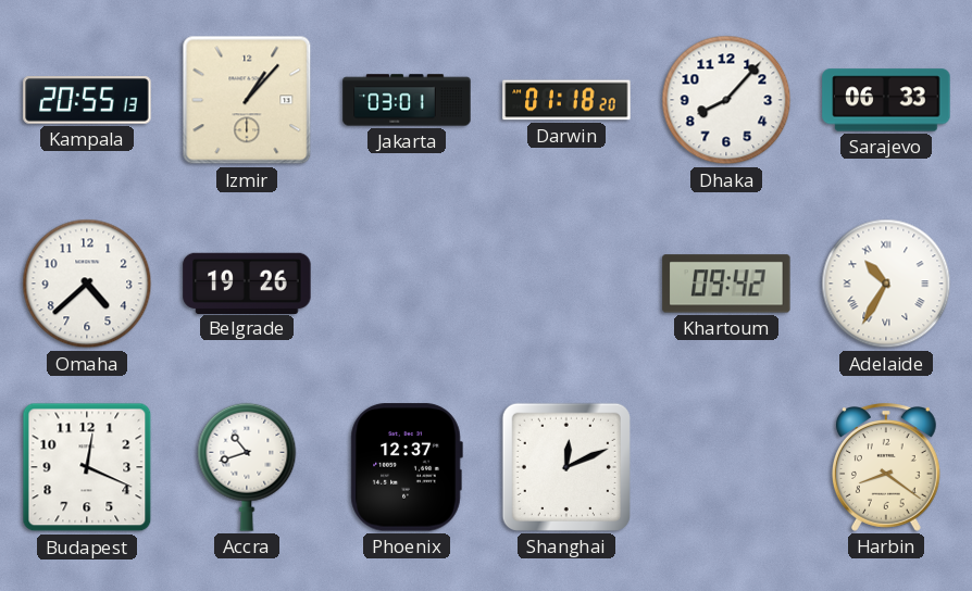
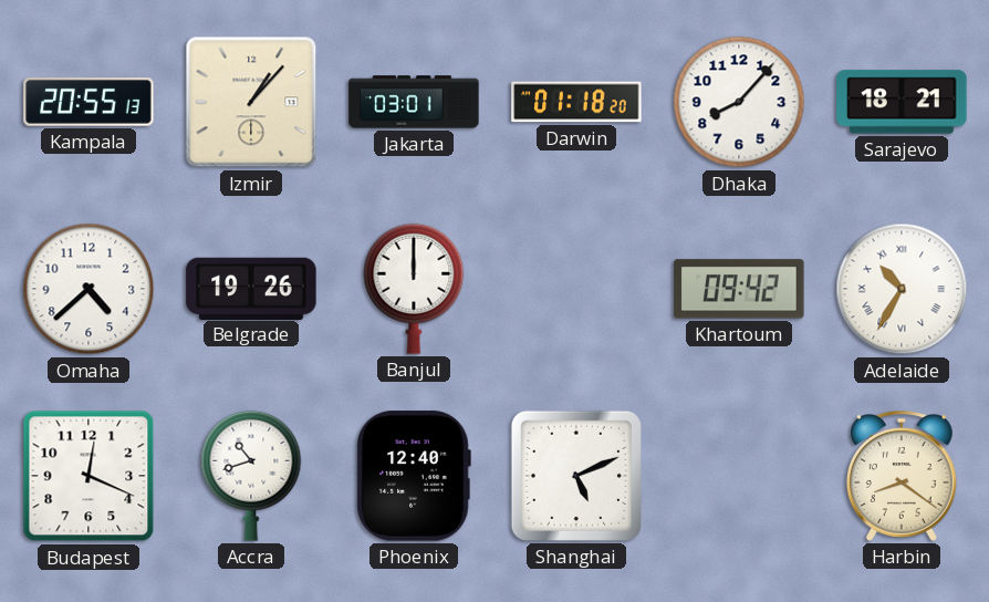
Sarajevo: 06:33 -> 18:21
Banjul: none -> 12:00
Phoenix: 12:37 -> 12:40
Shanghai: 12:11 -> 5:11
